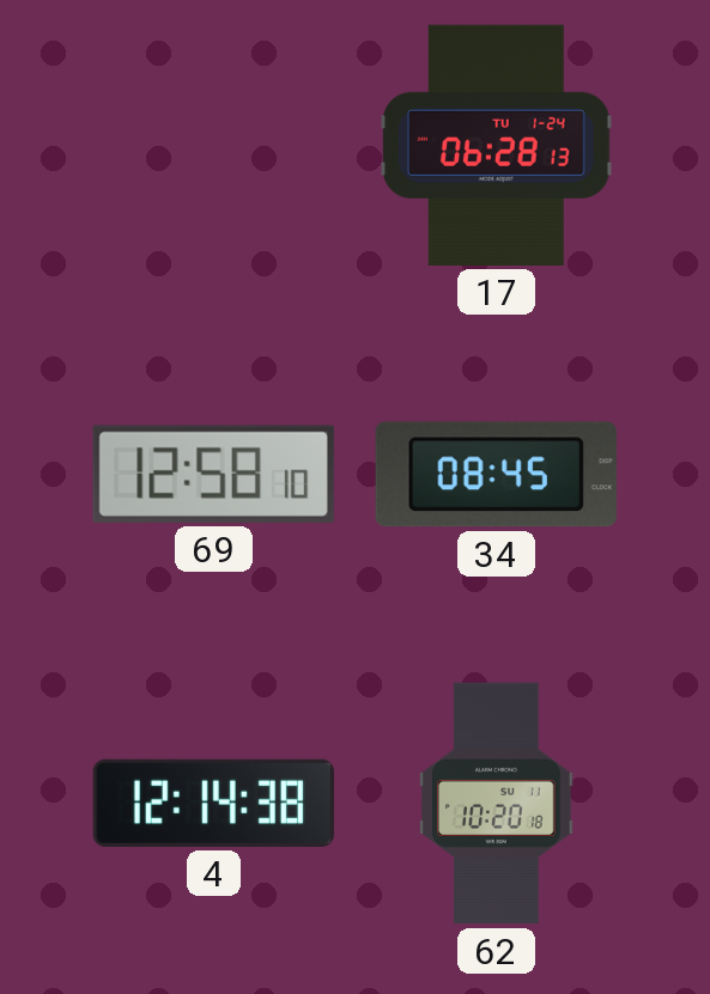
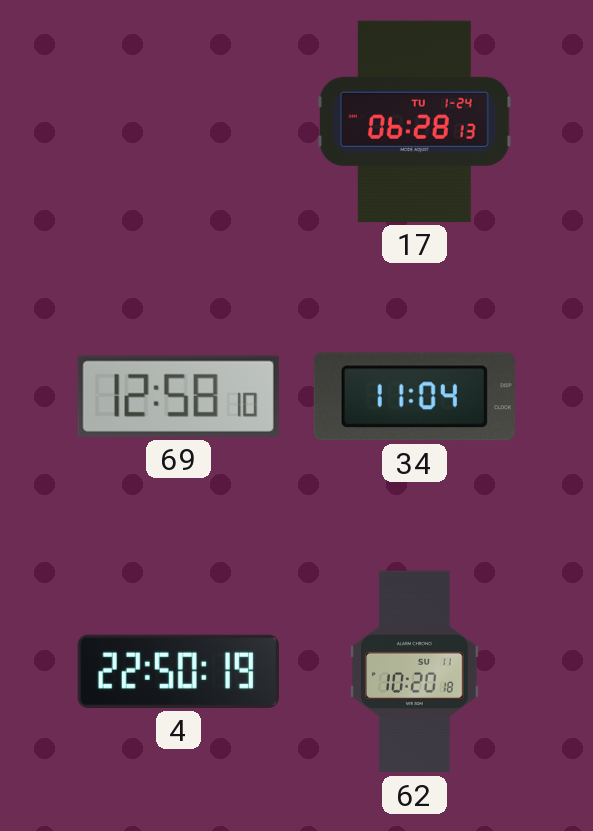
34: 08:45 -> 11:04
4: 12:14 -> 22:50
